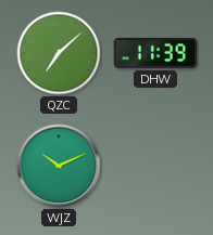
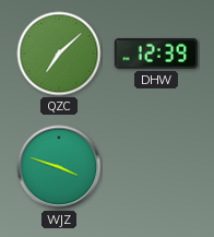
DHW: 11:39 -> 12:39
WJZ: 10:11 -> 3:48
